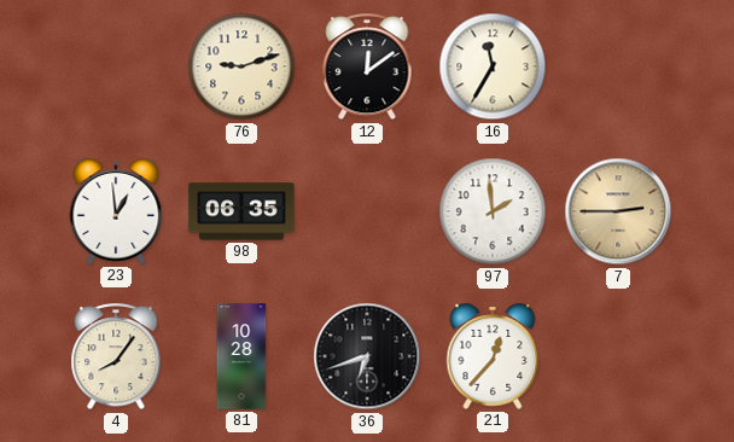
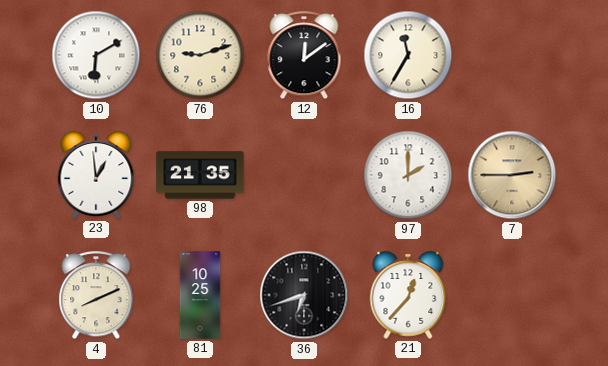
10: none -> 6:10
98: 06:35 -> 21:35
97: 1:59 -> 2:00
4: 8:06 -> 8:11
81: 10:28 -> 10:25
